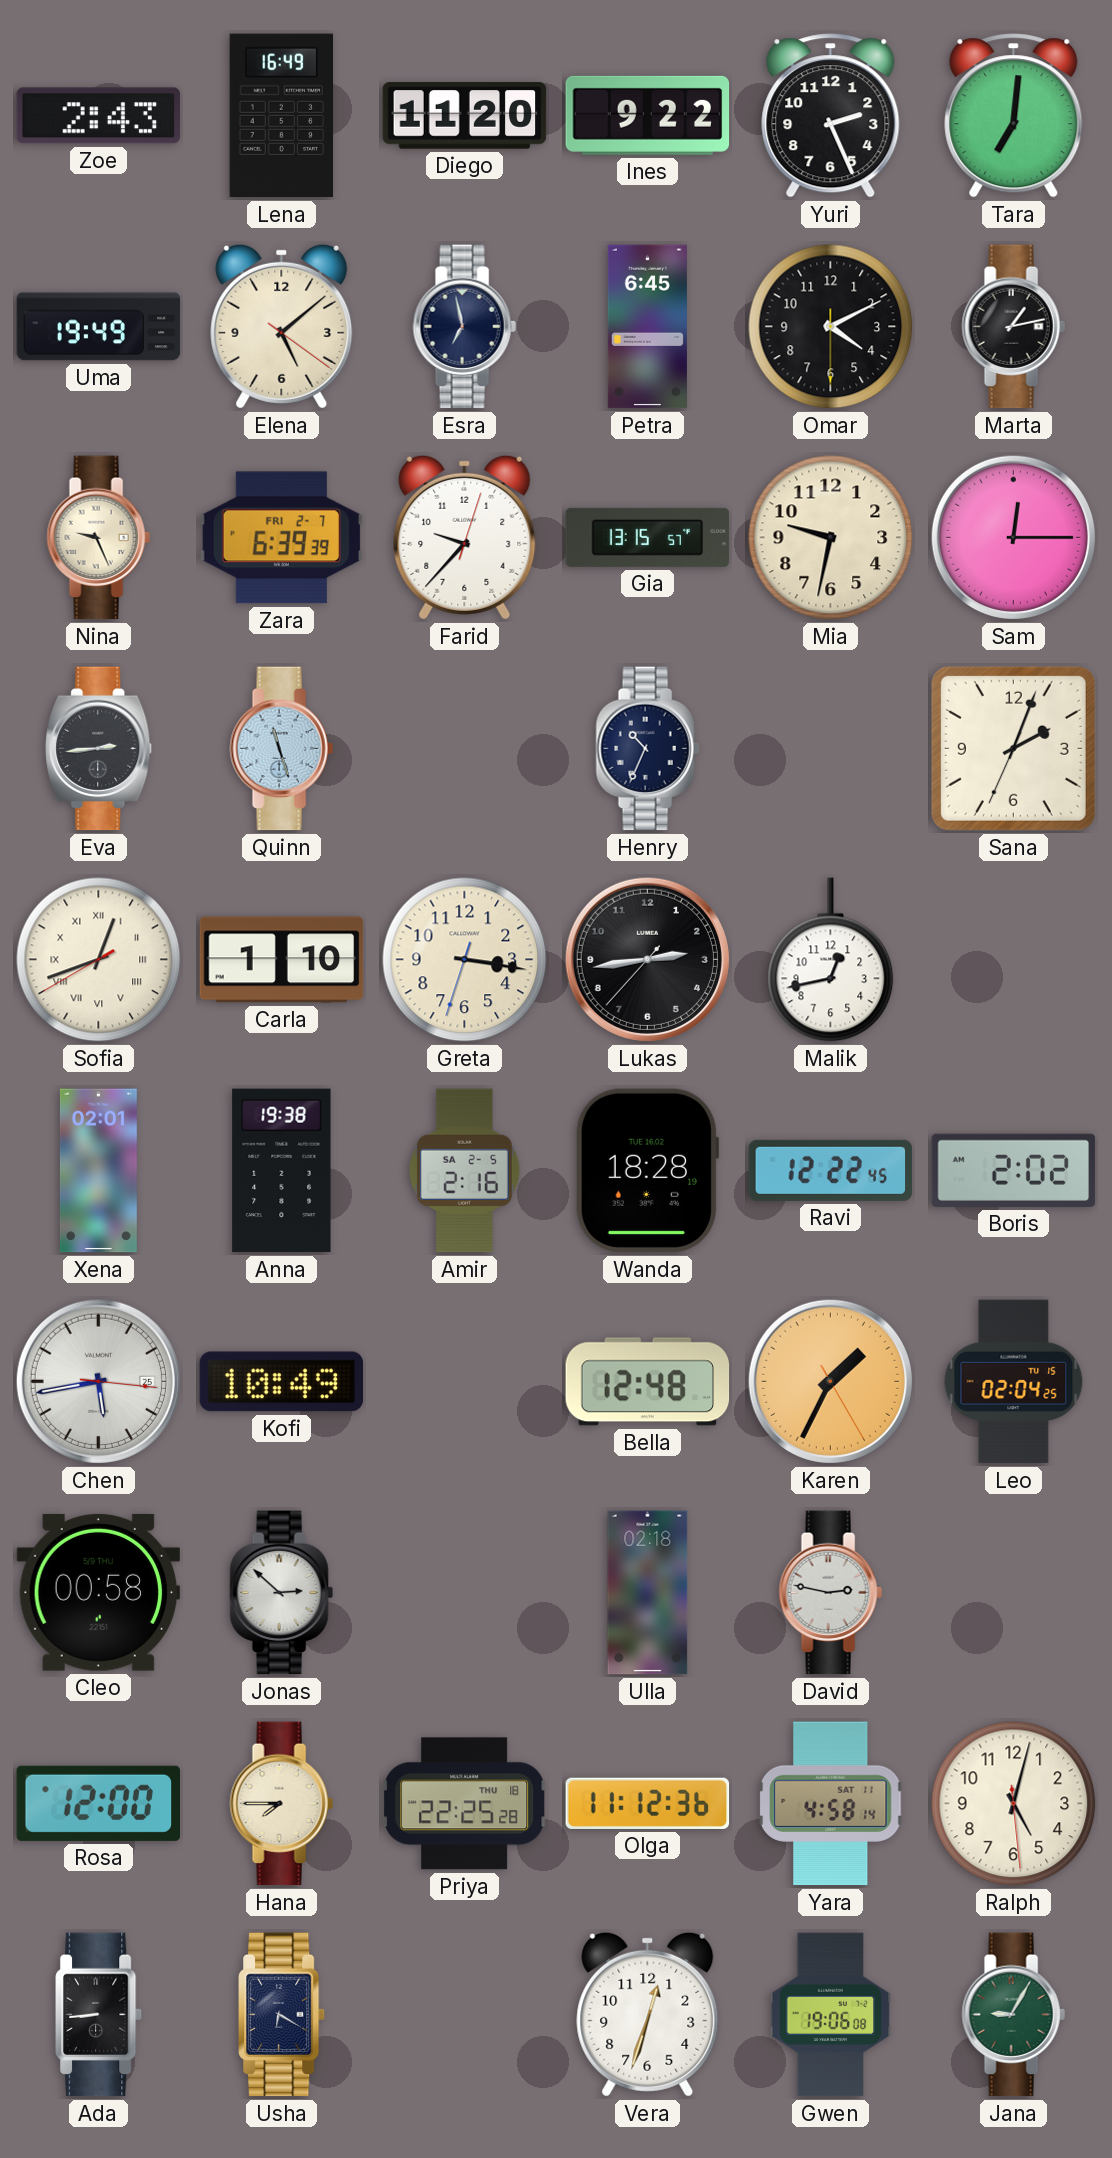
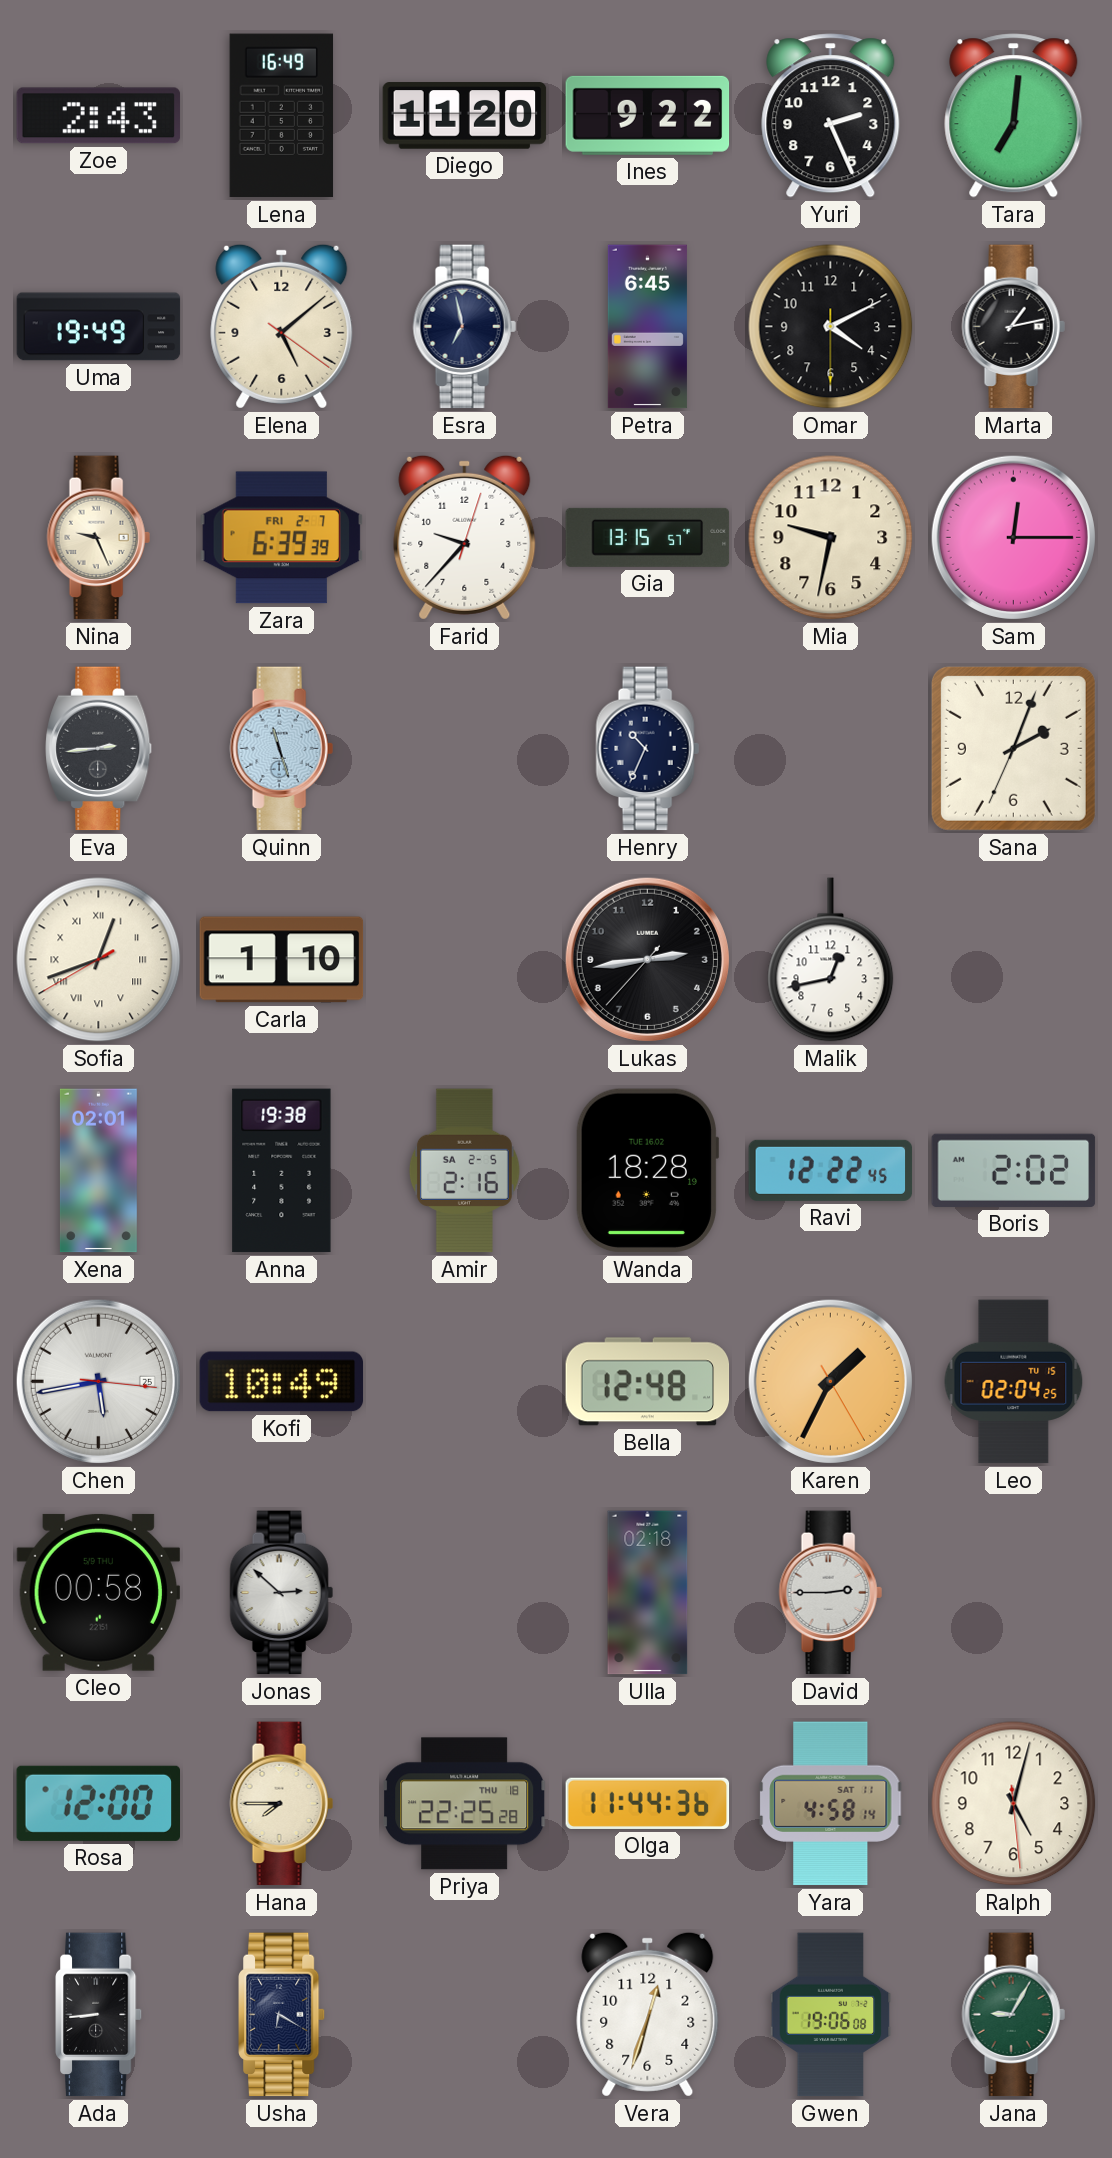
Greta: 3:16 -> none
David: 2:47 -> 2:45
Olga: 11:12 -> 11:44
